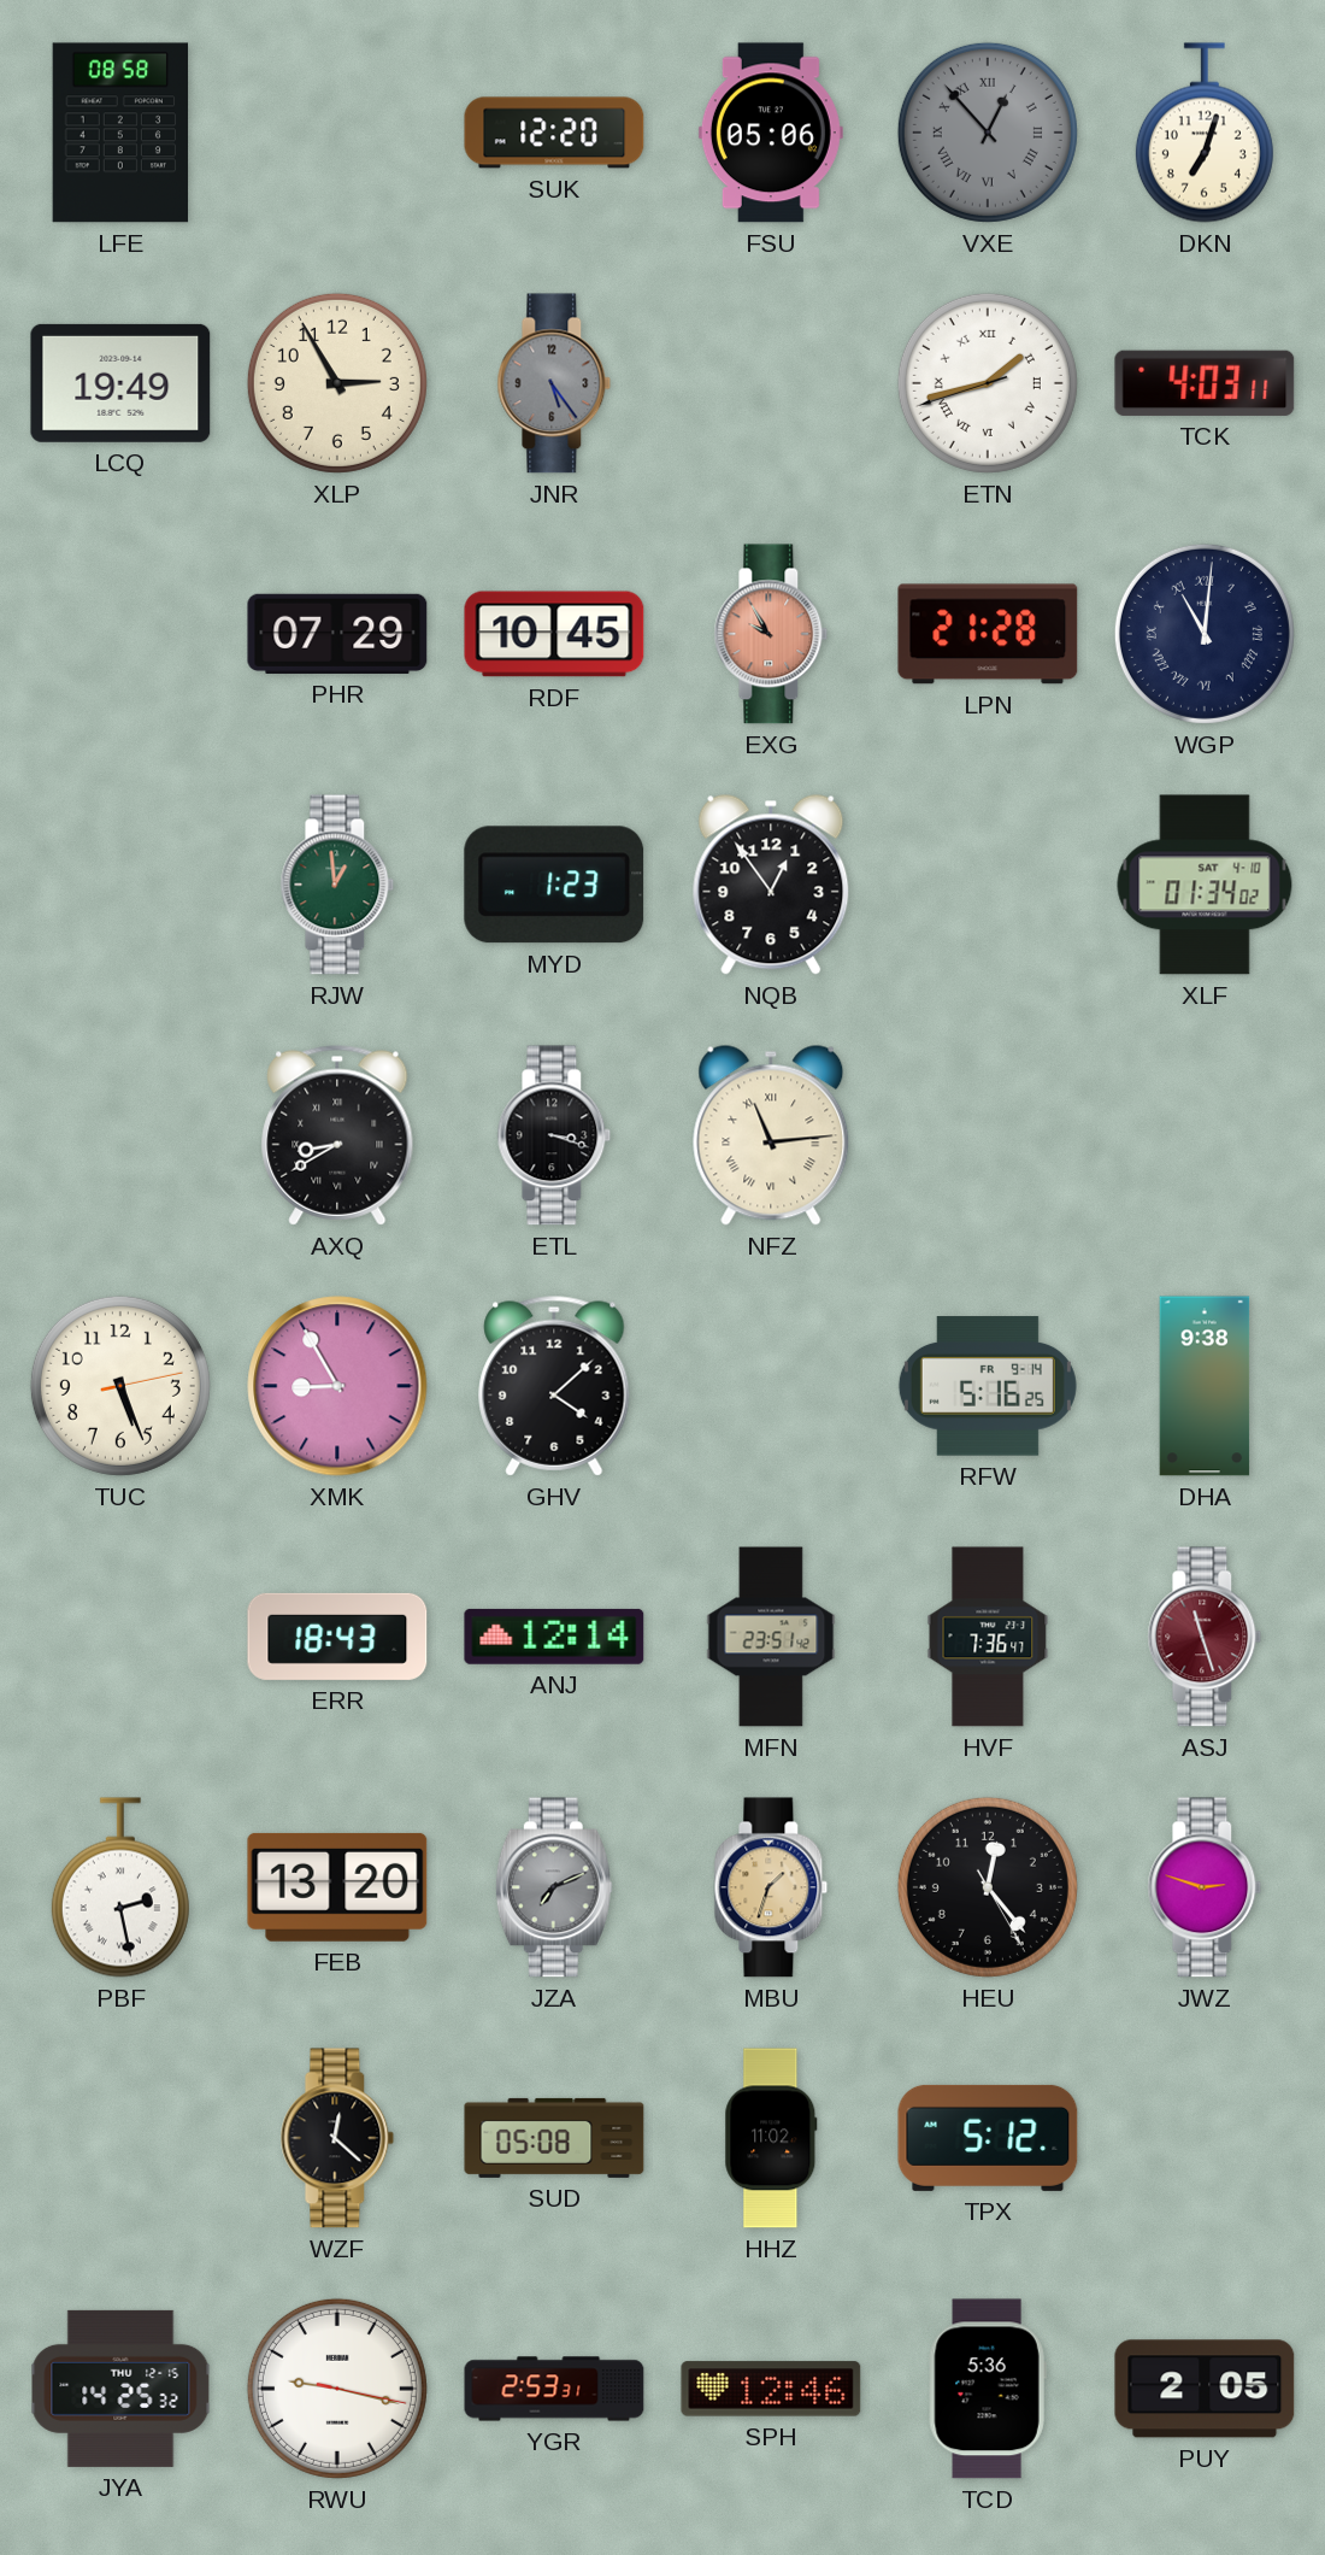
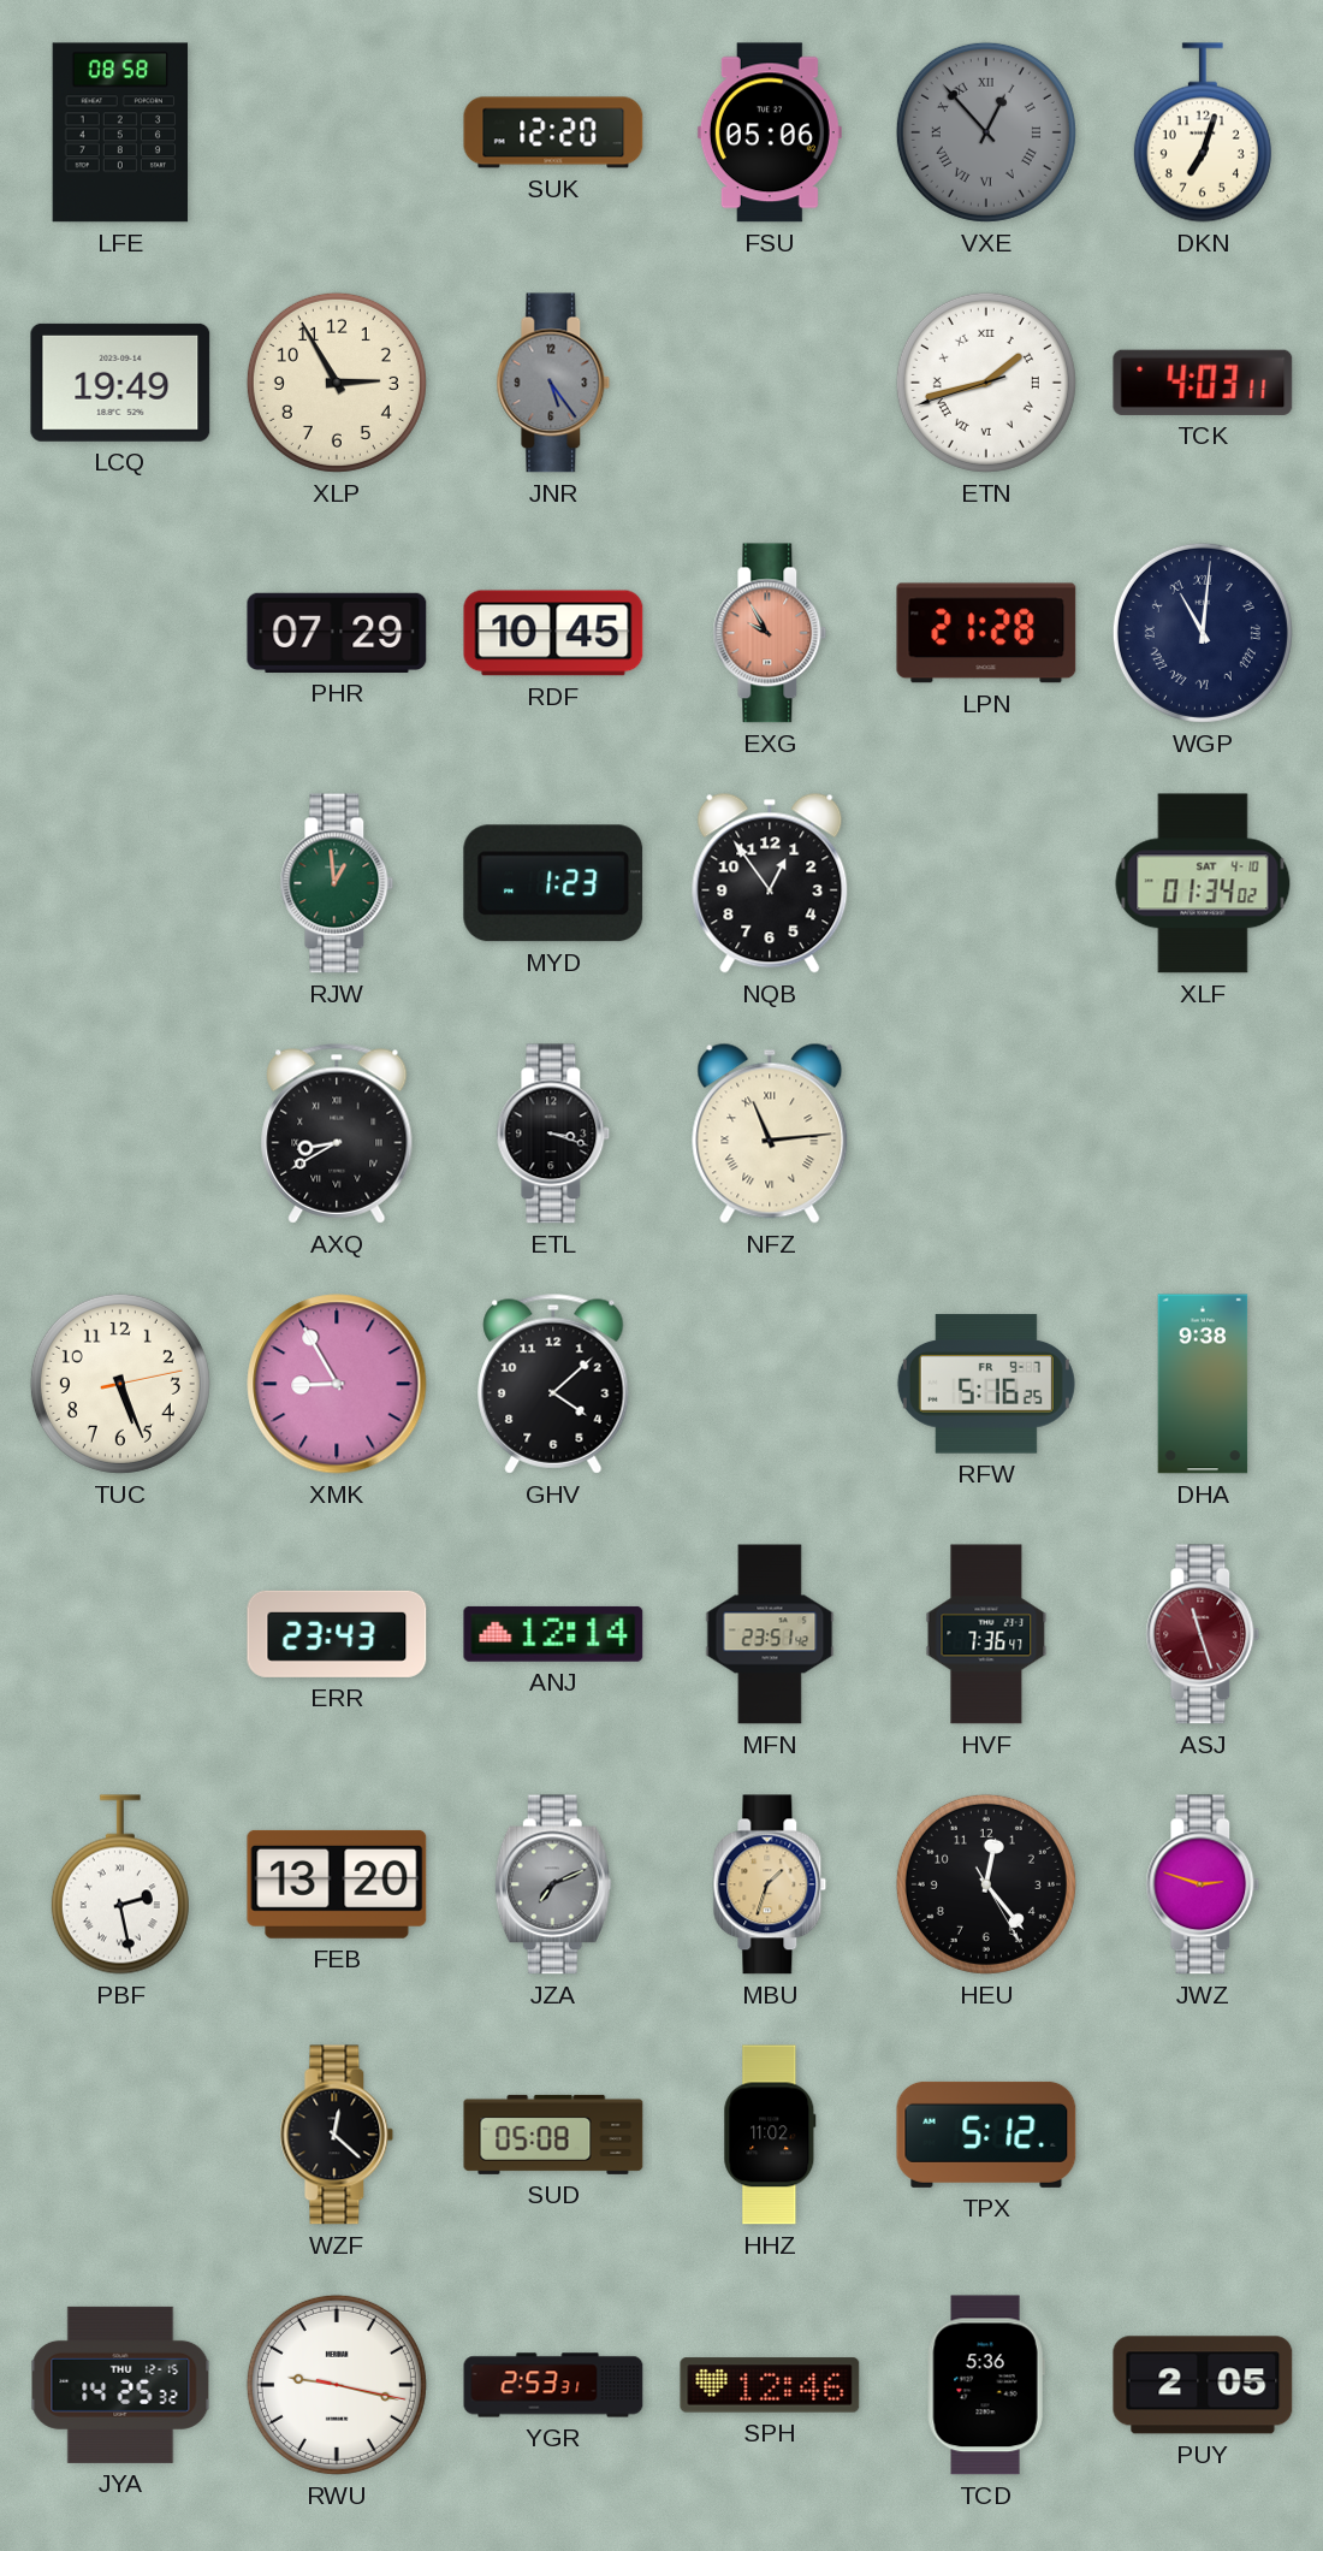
RFW date: FR 9-14 -> FR 9-7
ERR: 18:43 -> 23:43
